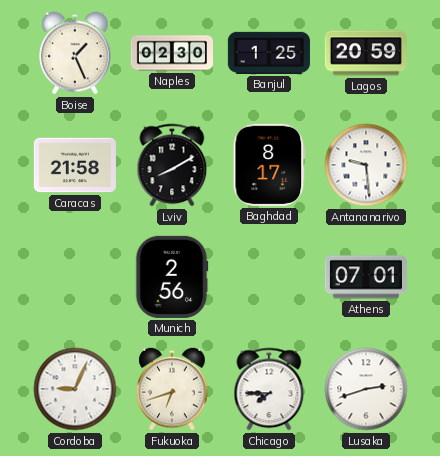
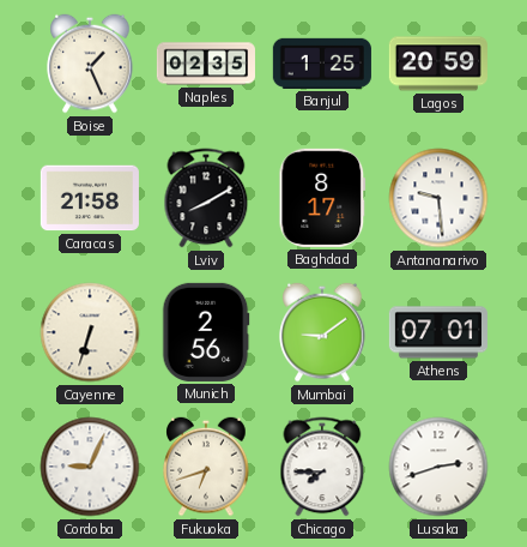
Naples: 02:30 -> 02:35
Cayenne: none -> 6:33
Mumbai: none -> 9:09
